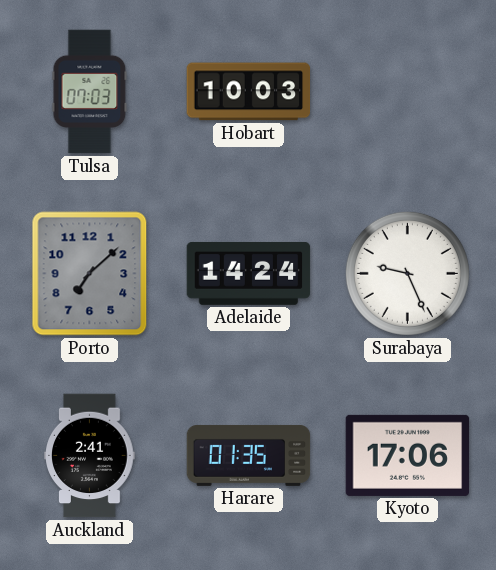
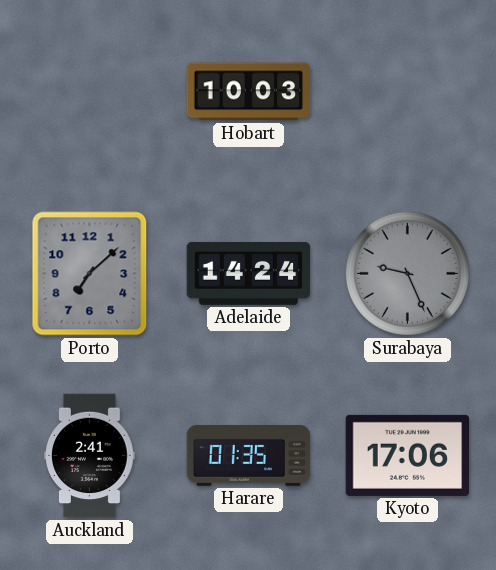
Tulsa: 07:03 -> none
Surabaya dial: white -> grey
